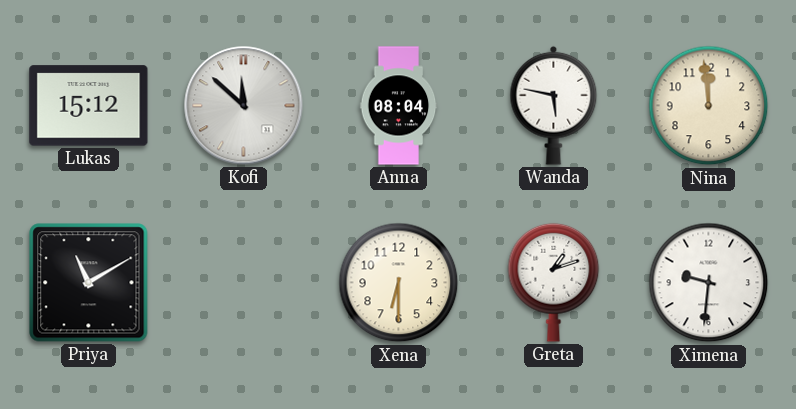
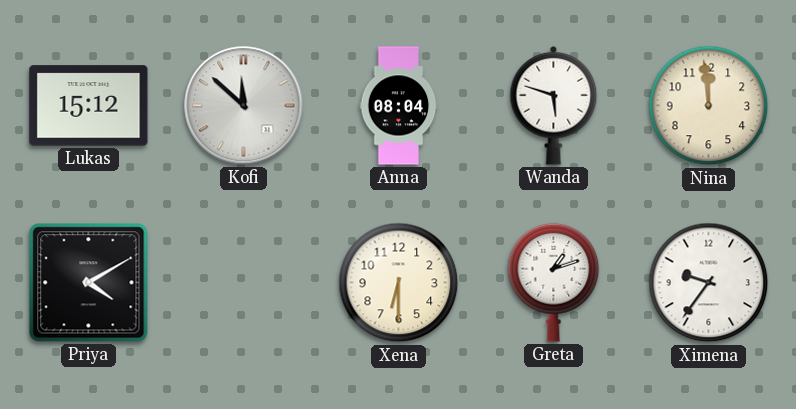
Wanda: 5:47 -> 5:48
Priya: 11:10 -> 4:10
Ximena: 9:31 -> 9:36
